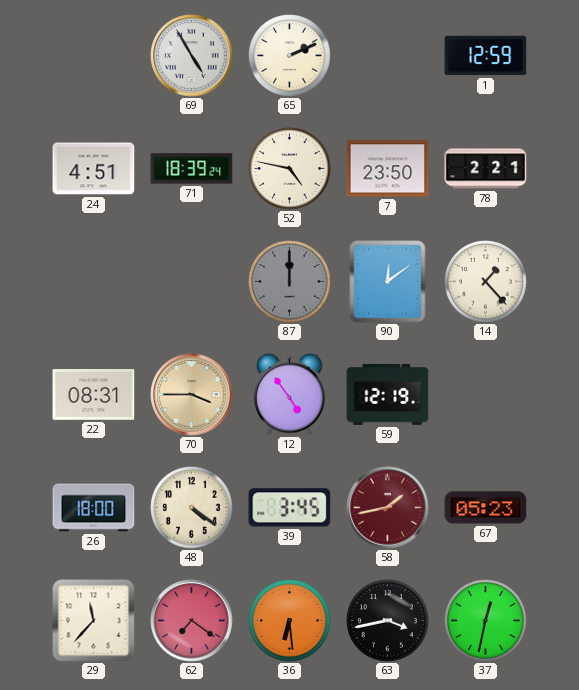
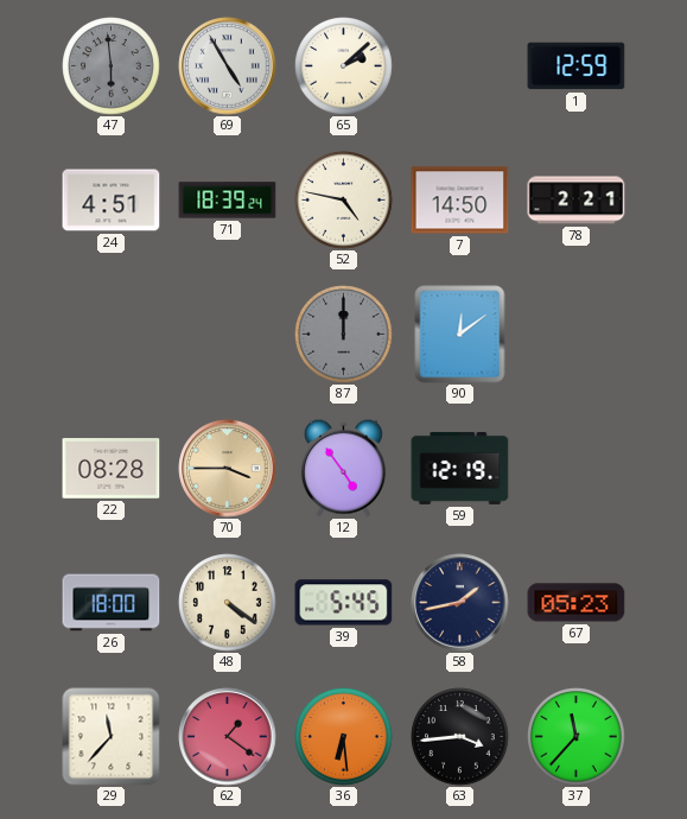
47: none -> 5:59
65: 2:11 -> 2:08
7: 23:50 -> 14:50
14: 1:23 -> none
22: 08:31 -> 08:28
39: 3:45 -> 5:45
58 dial: burgundy -> navy
62: 7:21 -> 1:21
63: 3:43 -> 3:44
37: 12:32 -> 11:37
